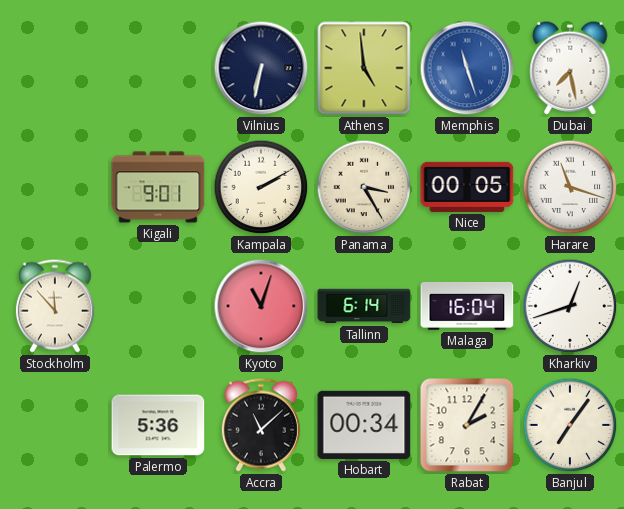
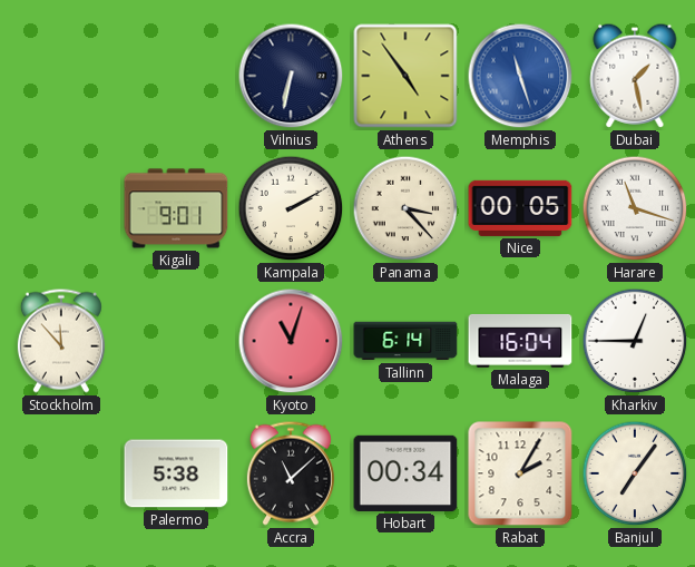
Athens: 4:59 -> 4:54
Dubai: 7:28 -> 1:28
Panama: 3:25 -> 3:23
Kharkiv: 12:42 -> 12:45
Palermo: 5:36 -> 5:38
